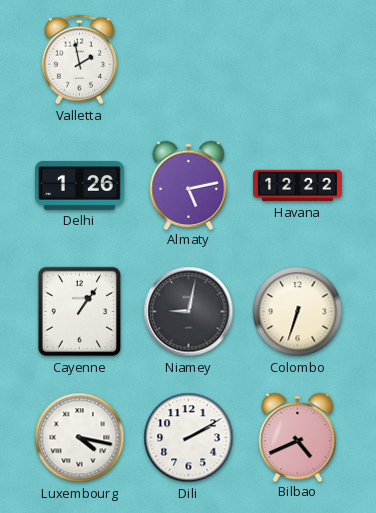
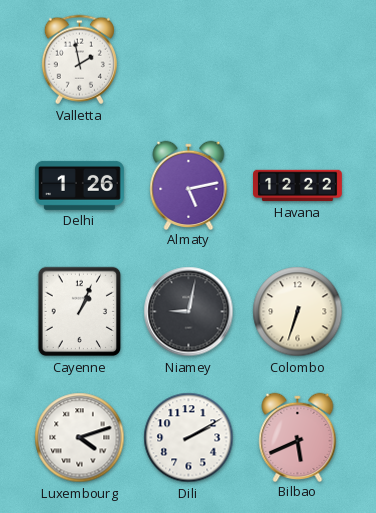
Cayenne: 1:06 -> 1:04
Luxembourg: 4:17 -> 4:12
Bilbao: 4:41 -> 5:41
